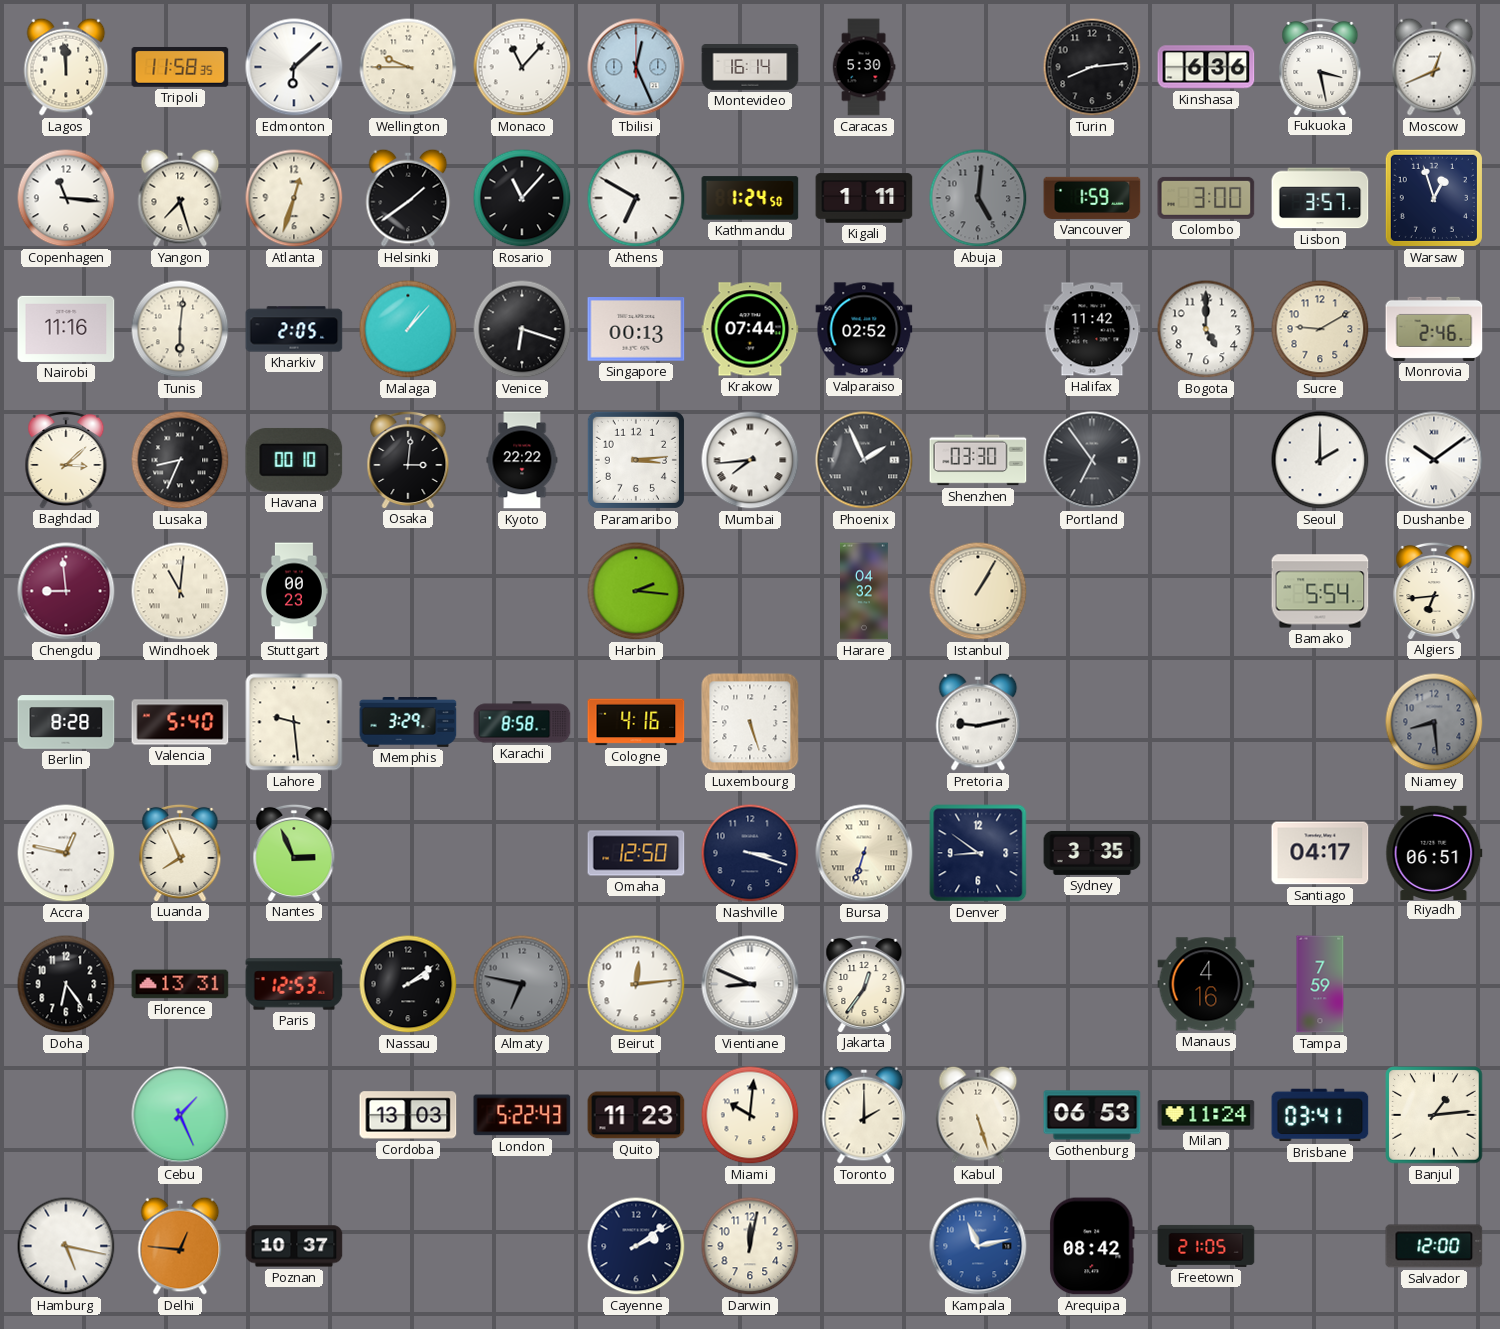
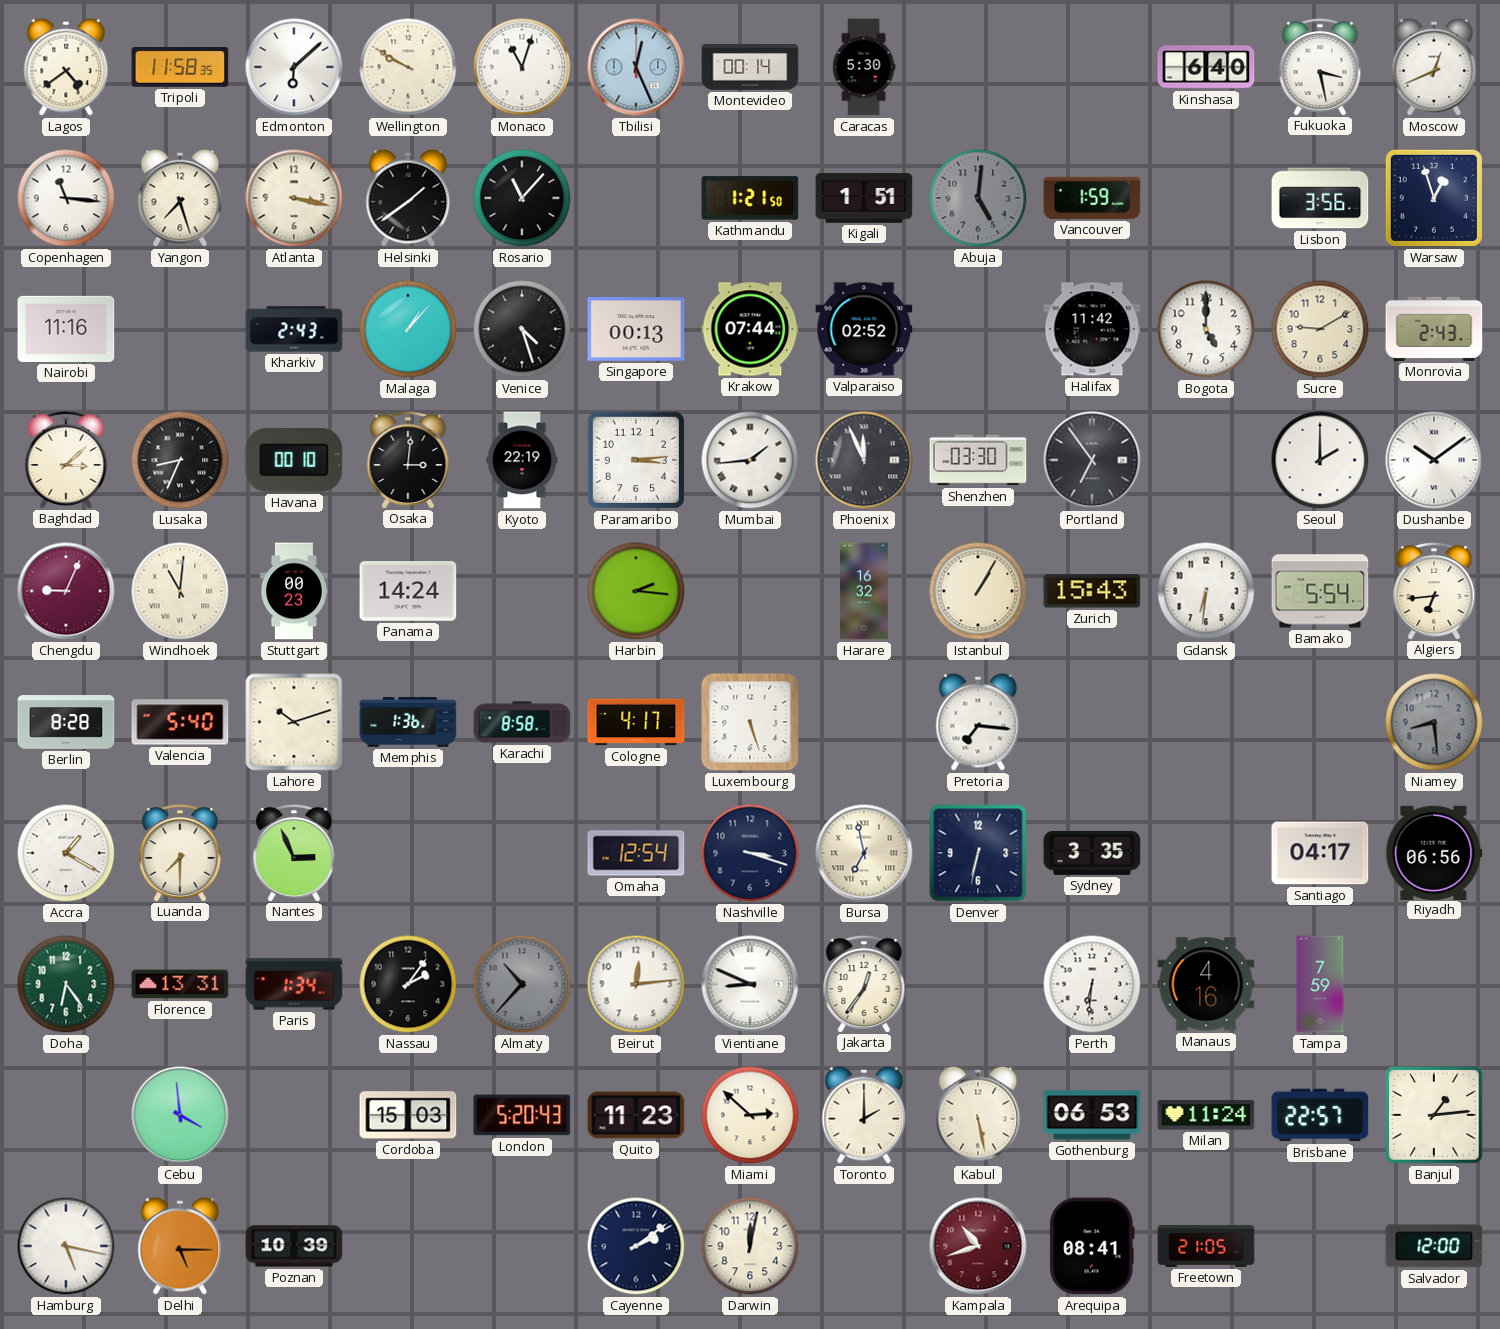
Lagos: 11:59 -> 4:39
Wellington: 9:45 -> 9:50
Monaco: 11:07 -> 11:03
Montevideo: 16:14 -> 00:14
Turin: 8:14 -> none
Kinshasa: 6:36 -> 6:40
Atlanta: 12:33 -> 3:17
Athens: 6:50 -> none
Kathmandu: 1:24 -> 1:21
Kigali: 1:11 -> 1:51
Colombo: 3:00 -> none
Lisbon: 3:57 -> 3:56
Tunis: 6:01 -> none
Kharkiv: 2:05 -> 2:43
Venice: 6:18 -> 4:27
Monrovia: 2:46 -> 2:43
Kyoto: 22:22 -> 22:19
Mumbai: 7:44 -> 1:44
Phoenix: 1:56 -> 11:56
Chengdu: 8:59 -> 9:04
Panama: none -> 14:24
Harare: 04:32 -> 16:32
Zurich: none -> 15:43
Gdansk: none -> 6:31
Lahore: 9:29 -> 10:12
Memphis: 3:29 -> 1:36
Cologne: 4:16 -> 4:17
Pretoria: 9:13 -> 7:16
Accra: 12:47 -> 1:20
Luanda: 7:56 -> 7:30
Omaha: 12:50 -> 12:54
Bursa: 6:33 -> 6:58
Denver: 8:51 -> 6:32
Riyadh: 06:51 -> 06:56
Doha dial: black -> green
Paris: 12:53 -> 1:34
Nassau: 2:09 -> 2:06
Almaty: 6:47 -> 10:37
Perth: none -> 6:31
Cebu: 1:26 -> 3:59
Cordoba: 13:03 -> 15:03
London: 5:22 -> 5:20
Miami: 10:01 -> 2:52
Kabul: 5:27 -> 5:28
Brisbane: 03:41 -> 22:57
Delhi: 12:46 -> 5:15
Poznan: 10:37 -> 10:39
Kampala: 11:13 -> 10:42
Kampala dial: blue -> burgundy
Arequipa: 08:42 -> 08:41
